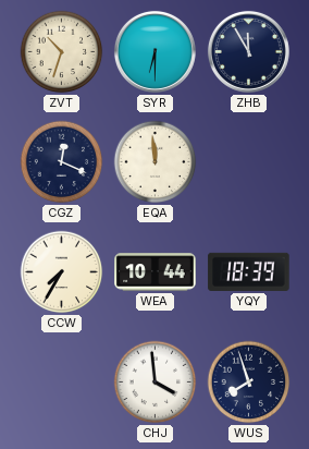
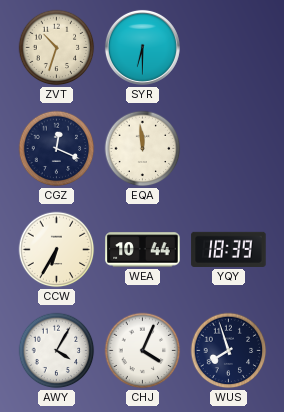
ZHB: 11:55 -> none
CCW: 7:35 -> 6:35
AWY: none -> 4:05
CHJ: 3:59 -> 4:04
